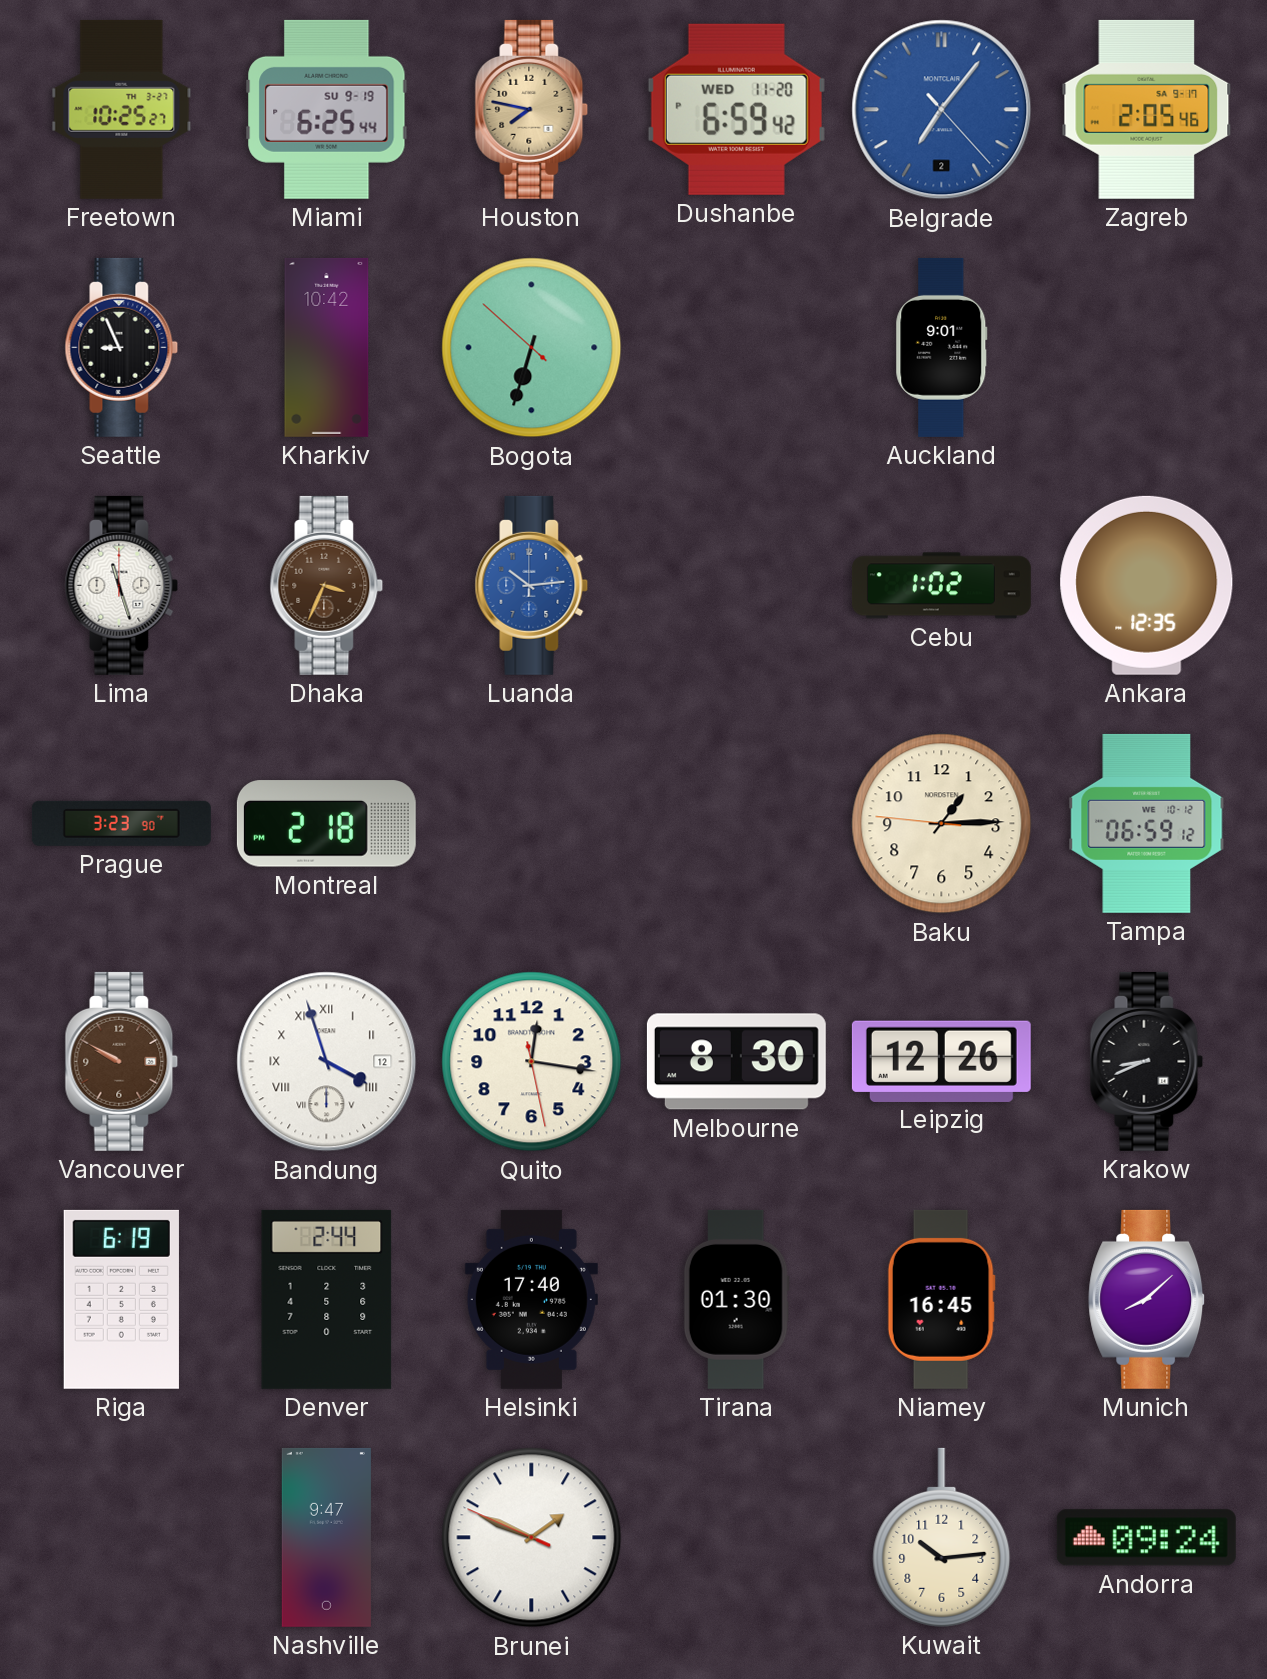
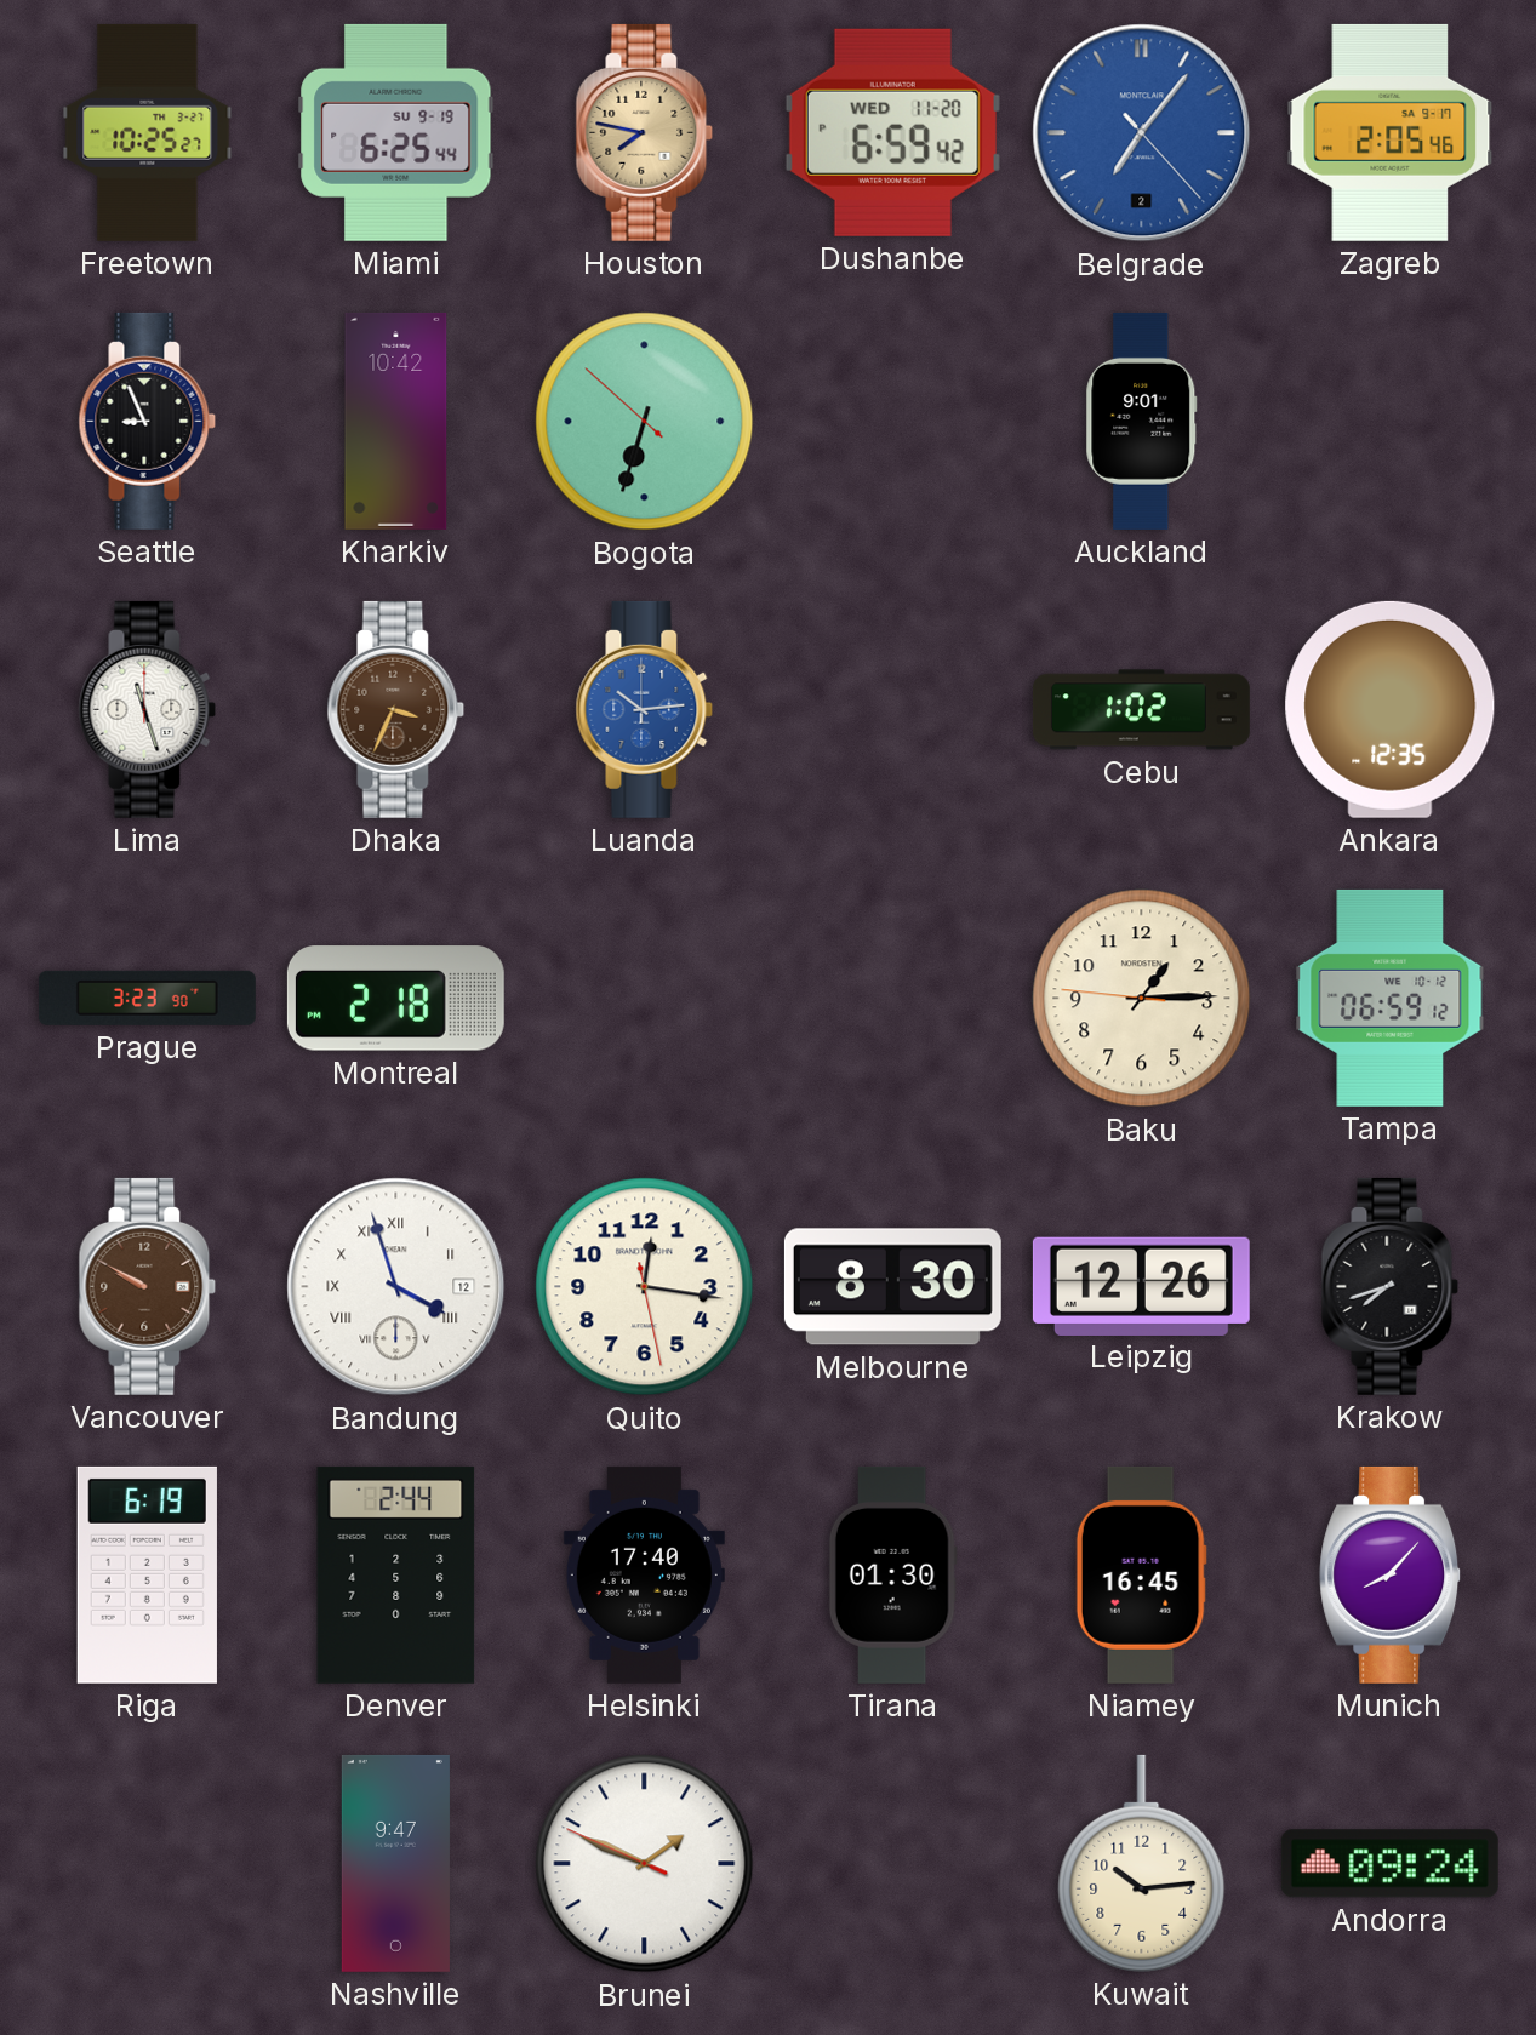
Krakow: 8:41 -> 7:42
Munich: 8:08 -> 8:07
